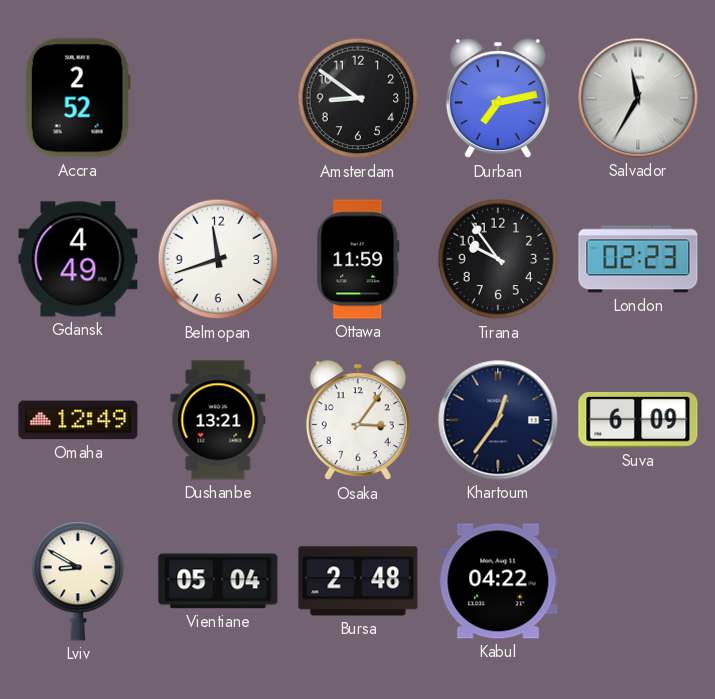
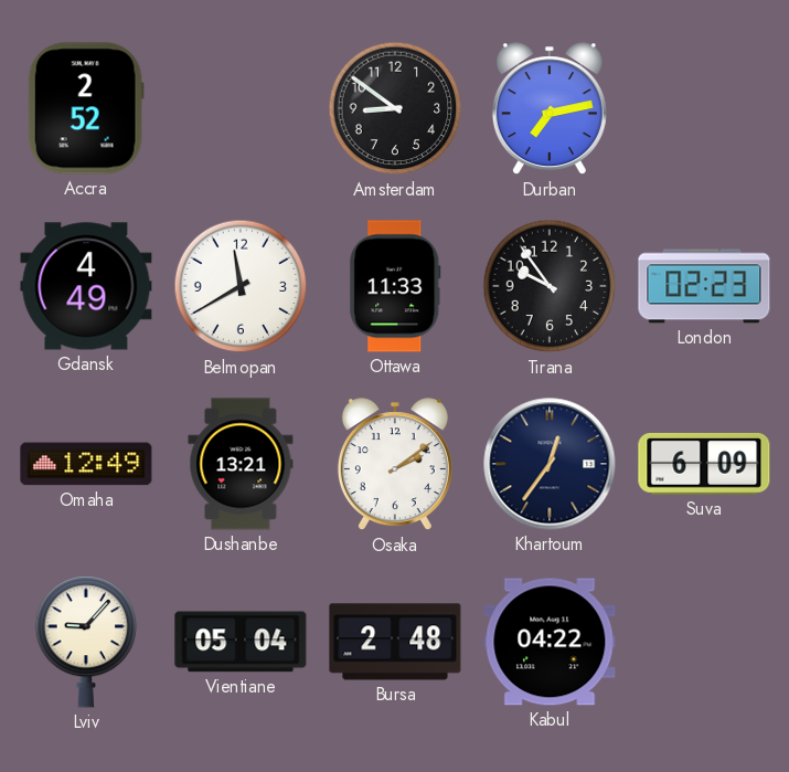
Salvador: 11:35 -> none
Belmopan: 11:42 -> 11:40
Ottawa: 11:59 -> 11:33
Osaka: 3:06 -> 2:09
Lviv: 8:50 -> 9:07
